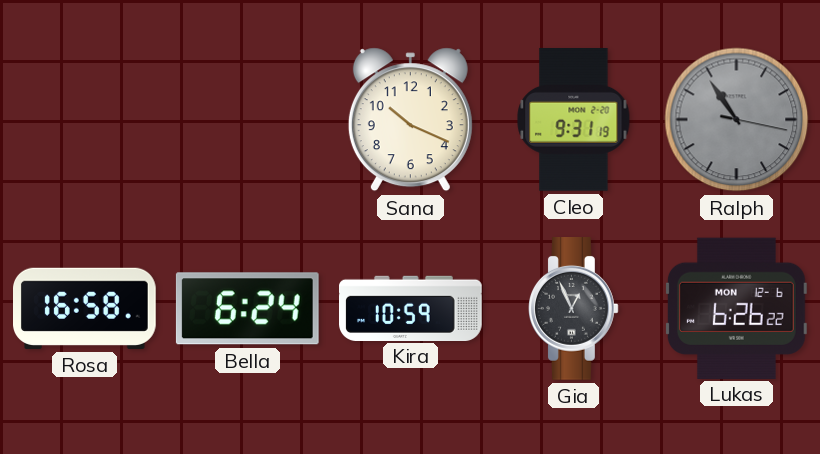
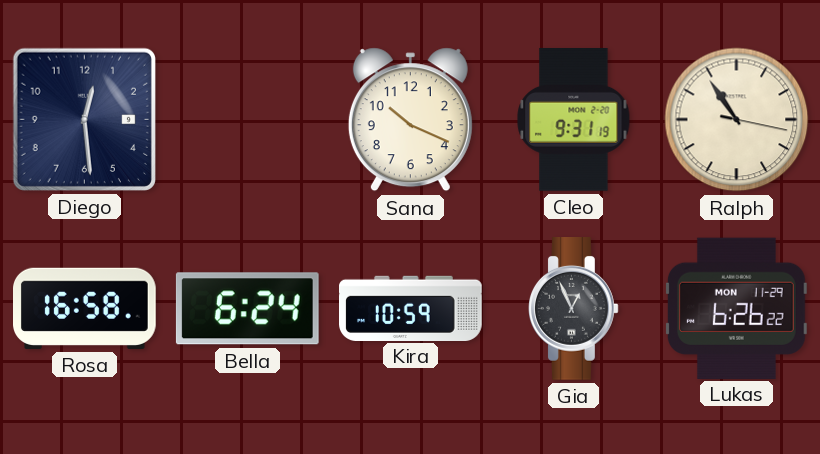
Diego: none -> 12:29
Ralph dial: grey -> cream
Lukas date: MON 12-6 -> MON 11-29
